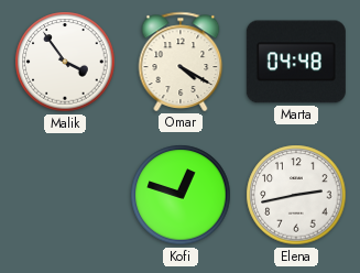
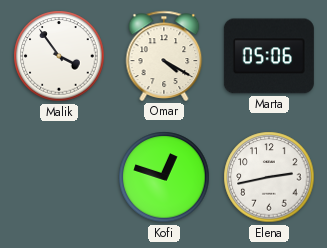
Marta: 04:48 -> 05:06
